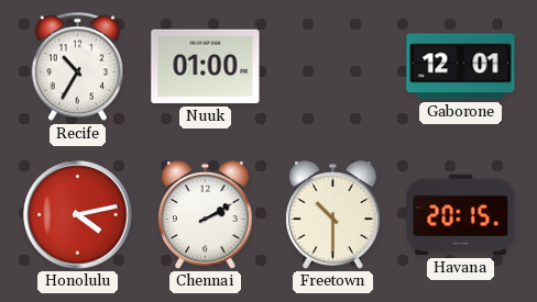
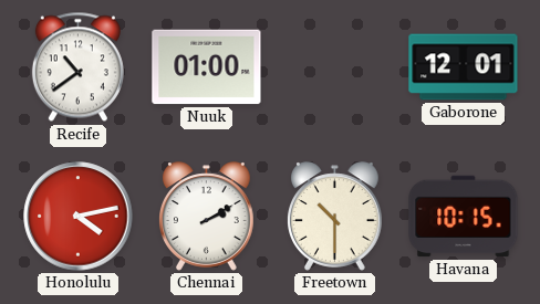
Recife: 10:35 -> 10:39
Havana: 20:15 -> 10:15
